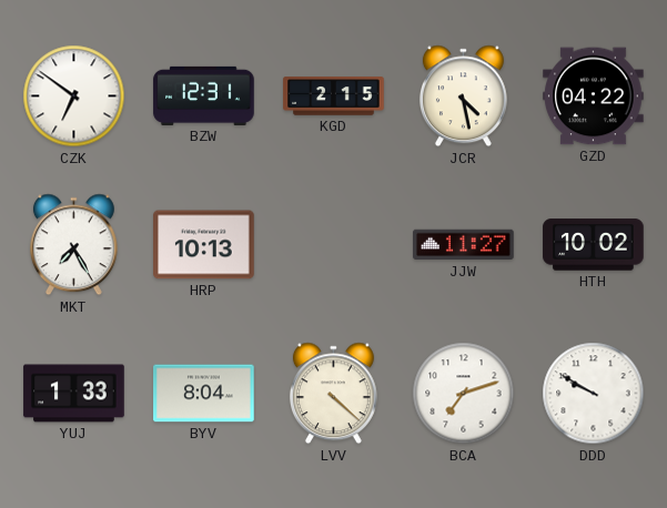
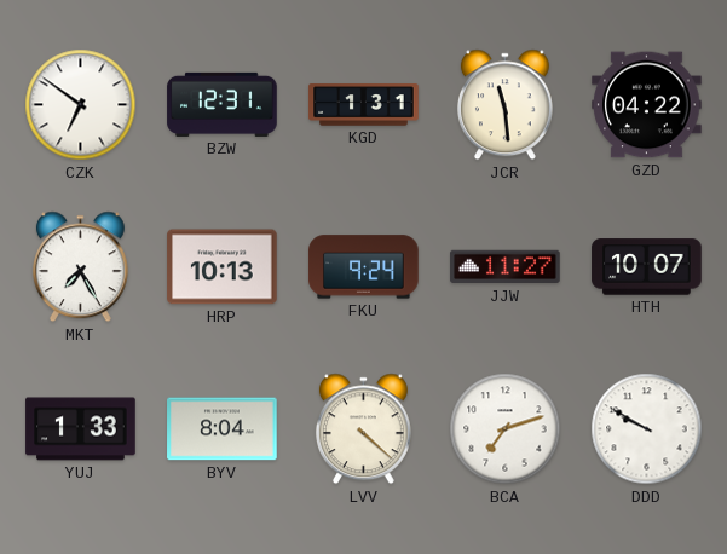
KGD: 2:15 -> 1:31
JCR: 4:28 -> 11:29
FKU: none -> 9:24
HTH: 10:02 -> 10:07
